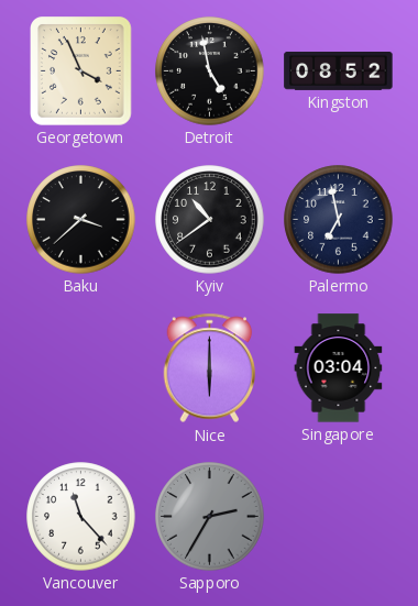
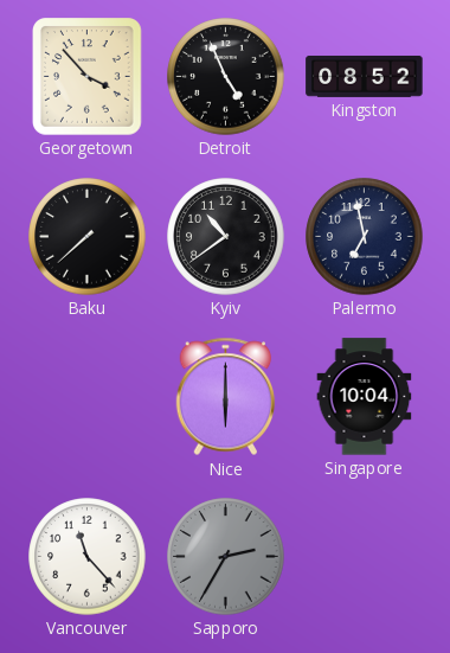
Georgetown: 3:56 -> 3:53
Detroit: 4:58 -> 4:56
Baku: 3:38 -> 7:38
Singapore: 03:04 -> 10:04
